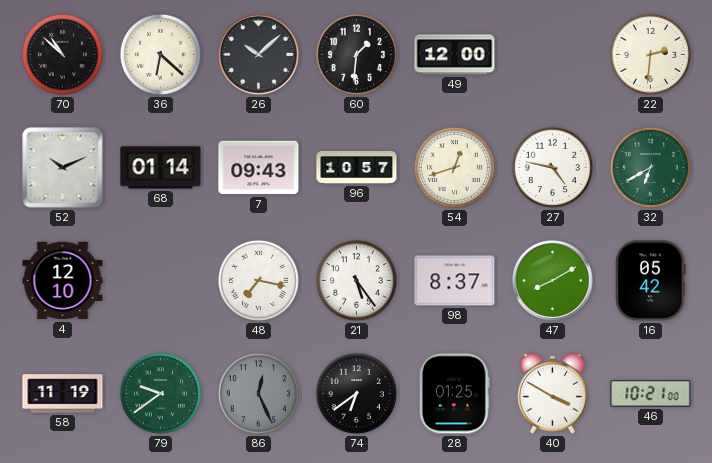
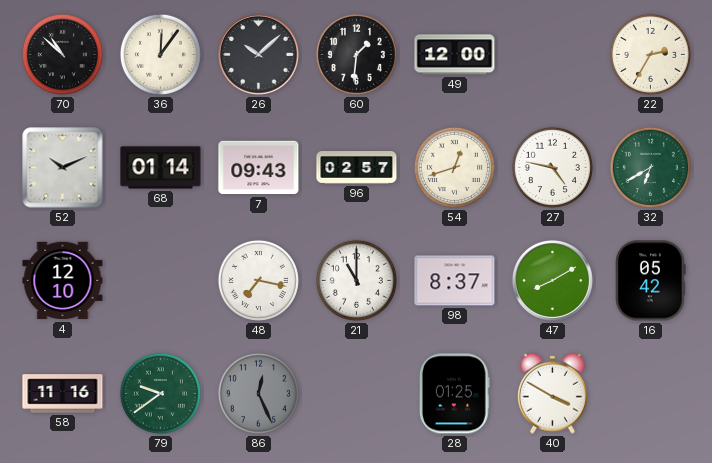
36: 6:22 -> 12:06
22: 2:31 -> 2:35
96: 10:57 -> 02:57
21: 5:24 -> 11:00
58: 11:19 -> 11:16
74: 6:39 -> none
46: 10:21 -> none
